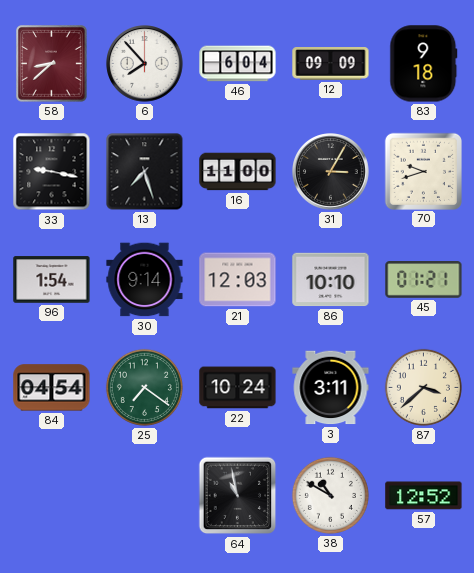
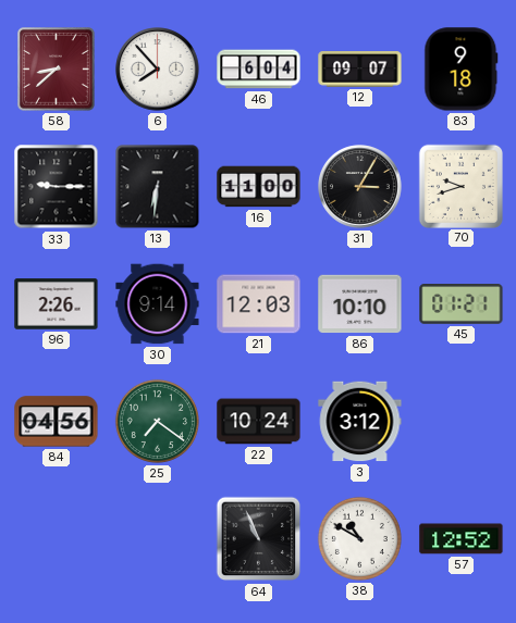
12: 09:09 -> 09:07
33: 9:17 -> 9:15
13: 7:27 -> 6:31
96: 1:54 -> 2:26
84: 04:54 -> 04:56
3: 3:11 -> 3:12
87: 3:38 -> none
64: 10:58 -> 10:56
